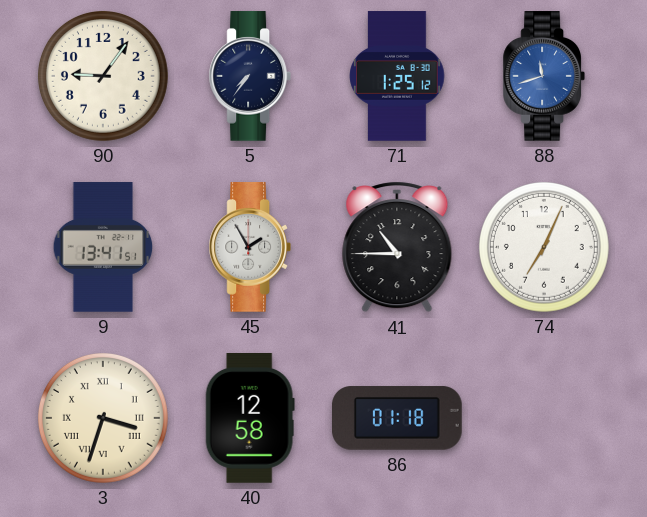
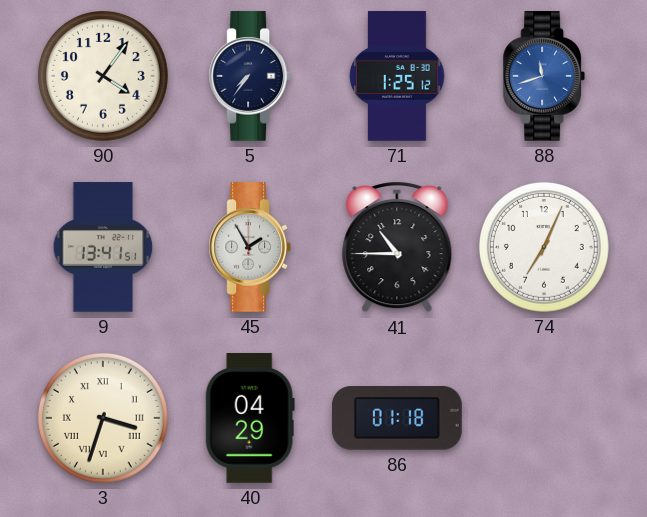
90: 9:06 -> 4:06
40: 12:58 -> 04:29
